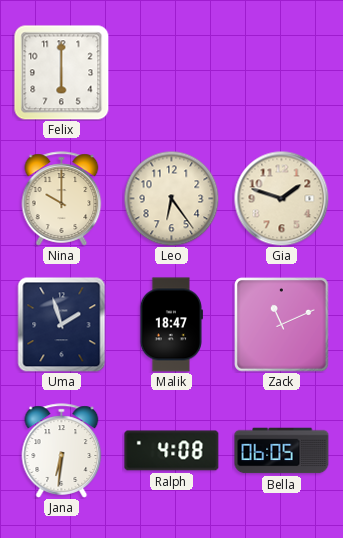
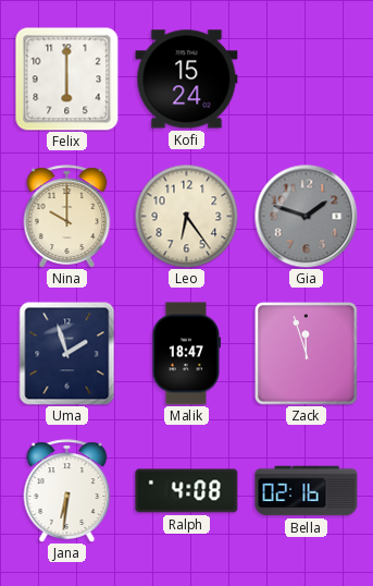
Kofi: none -> 15:24
Gia dial: cream -> grey
Zack: 11:11 -> 11:57
Bella: 06:05 -> 02:16
